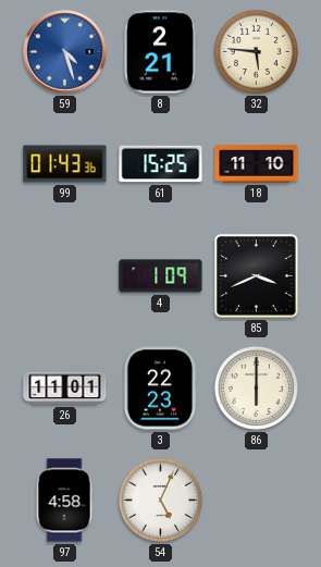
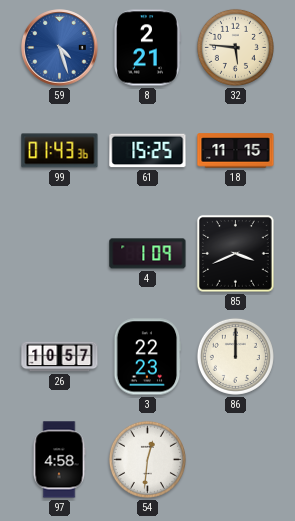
18: 11:10 -> 11:15
26: 11:01 -> 10:57
86: 6:00 -> 12:00
54: 5:04 -> 12:31
